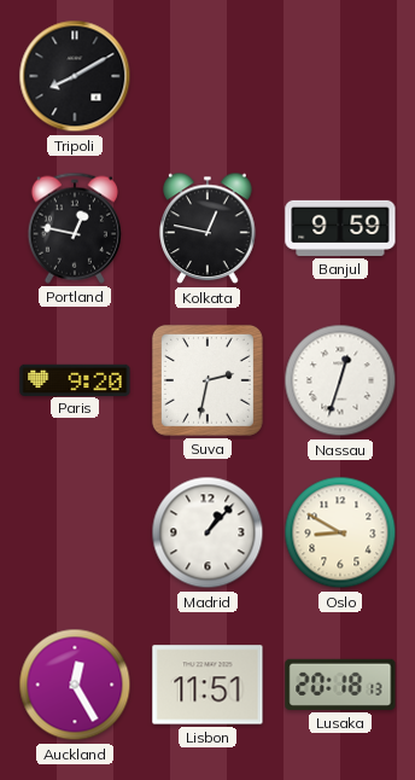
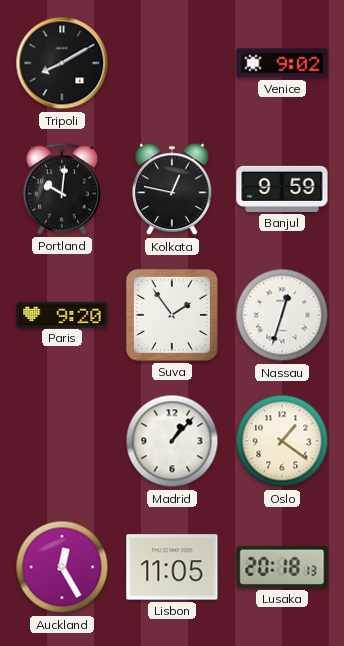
Venice: none -> 9:02
Portland: 12:47 -> 10:01
Suva: 2:32 -> 1:54
Oslo: 8:50 -> 1:21
Lisbon: 11:51 -> 11:05
